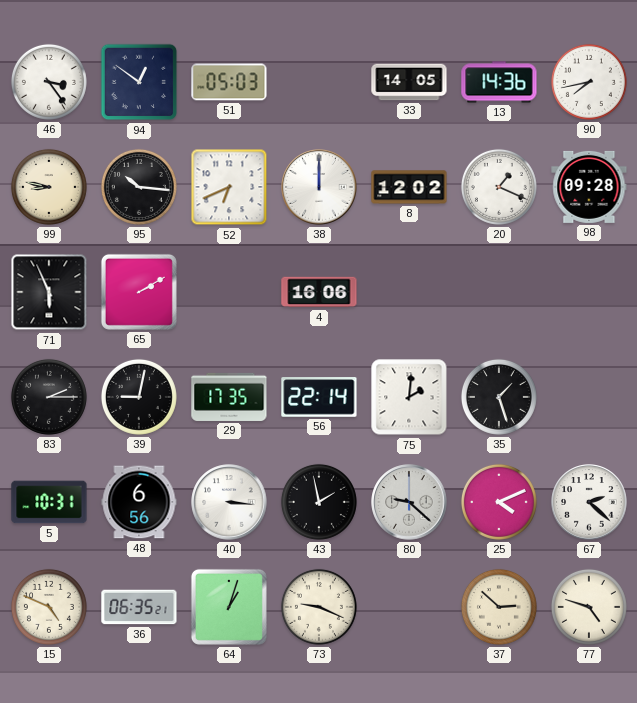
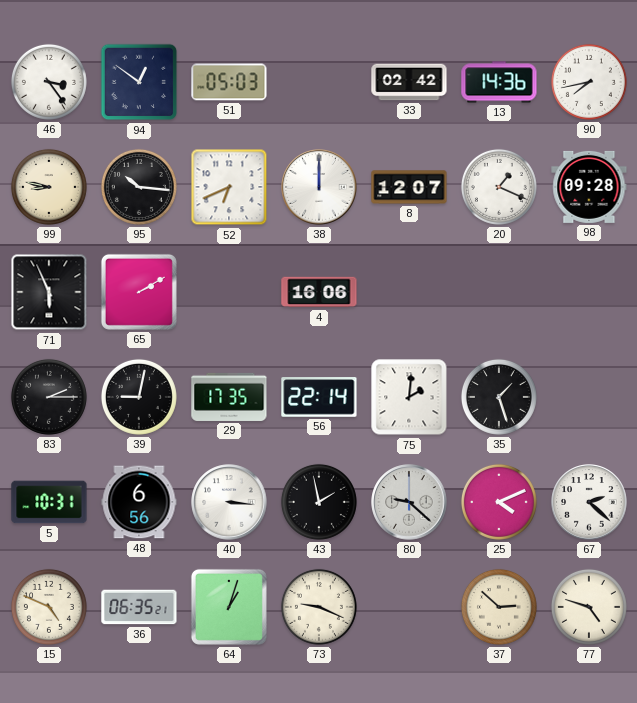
33: 14:05 -> 02:42
8: 12:02 -> 12:07
